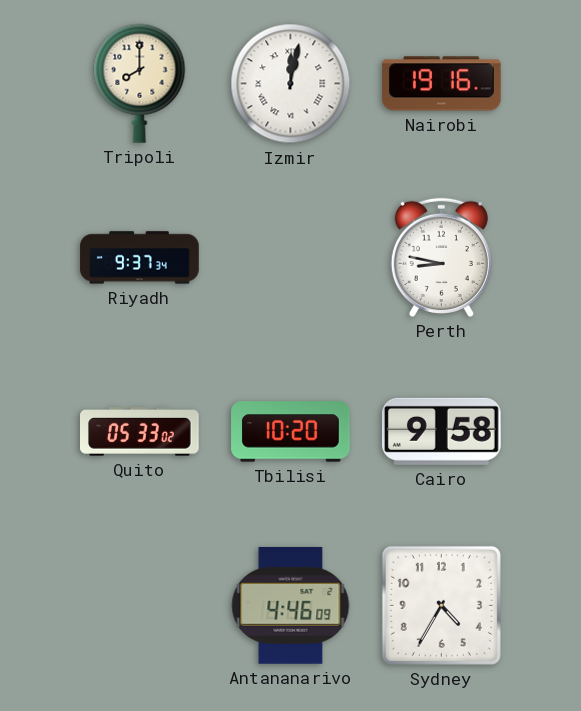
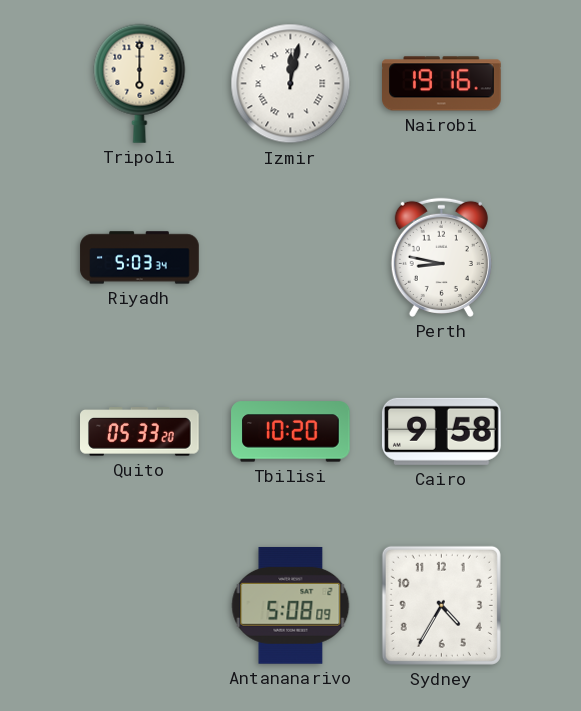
Tripoli: 8:00 -> 6:00
Riyadh: 9:37 -> 5:03
Quito: 05:33:02 -> 05:33:20
Antananarivo: 4:46 -> 5:08
